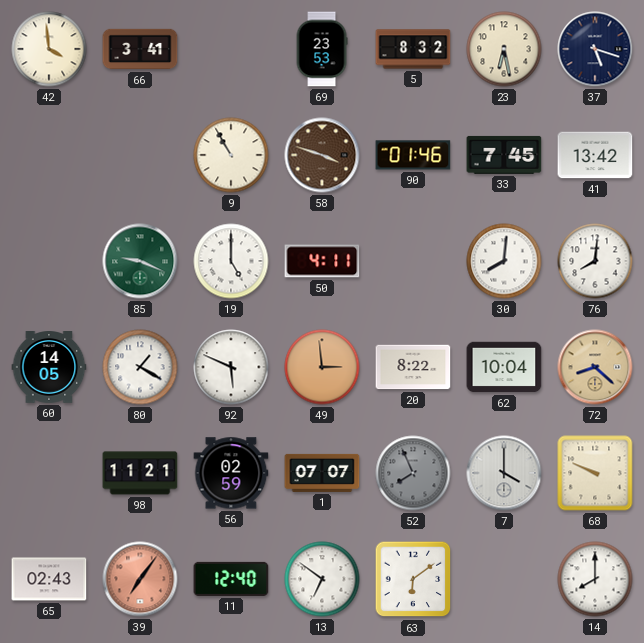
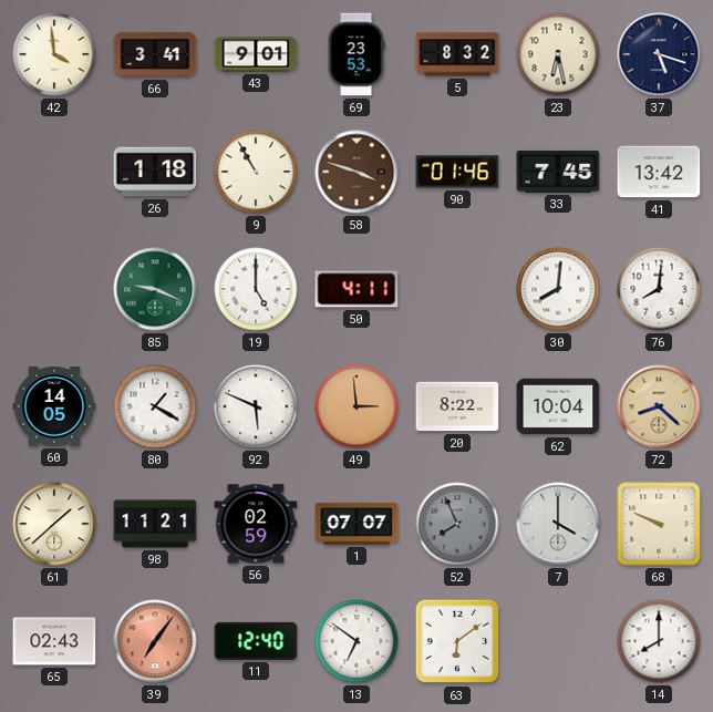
43: none -> 9:01
26: none -> 1:18
61: none -> 1:38
